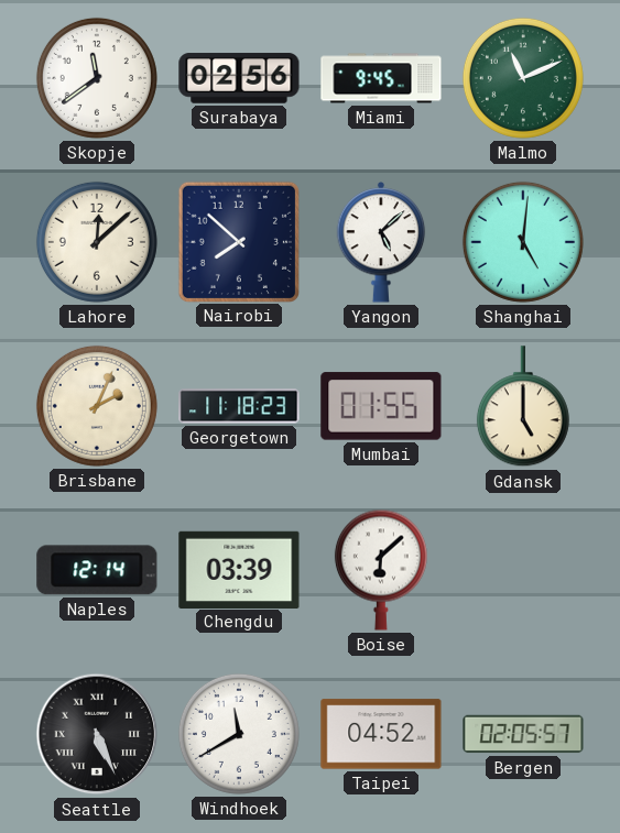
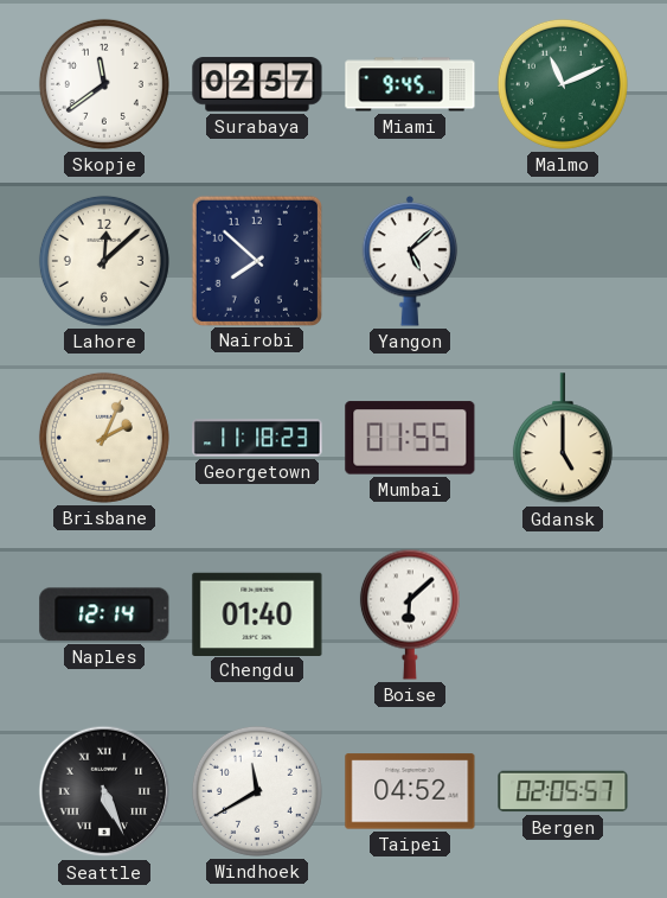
Surabaya: 02:56 -> 02:57
Shanghai: 5:01 -> none
Chengdu: 03:39 -> 01:40
